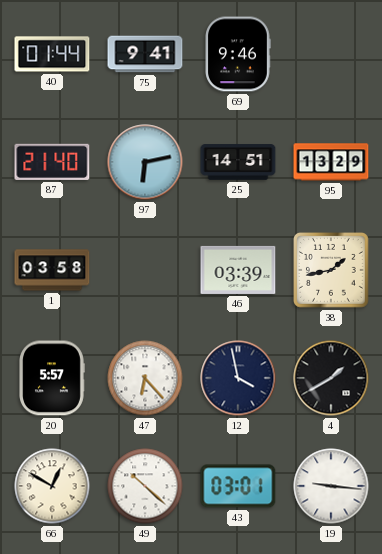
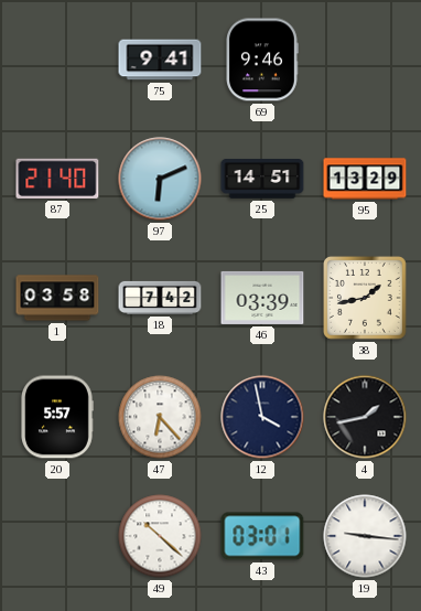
40: 01:44 -> none
97: 6:13 -> 6:11
18: none -> 7:42
4: 1:40 -> 1:43
66: 12:50 -> none
